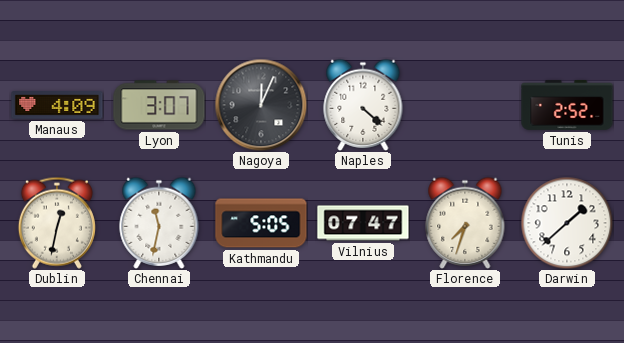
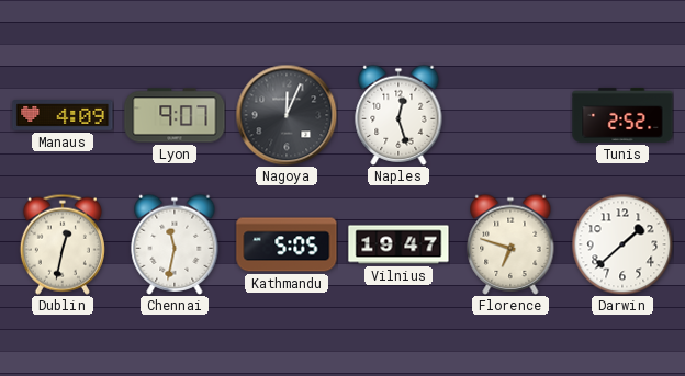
Lyon: 3:07 -> 9:07
Naples: 4:22 -> 12:27
Vilnius: 07:47 -> 19:47
Florence: 7:33 -> 6:48
